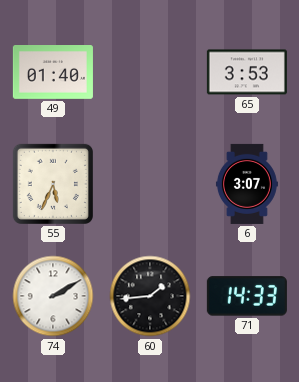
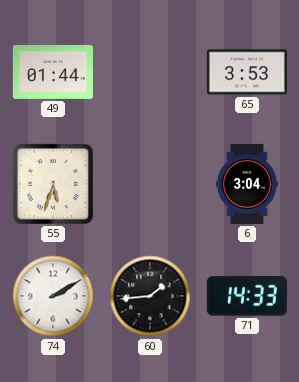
49: 01:40 -> 01:44
55: 5:34 -> 5:33
6: 3:07 -> 3:04
